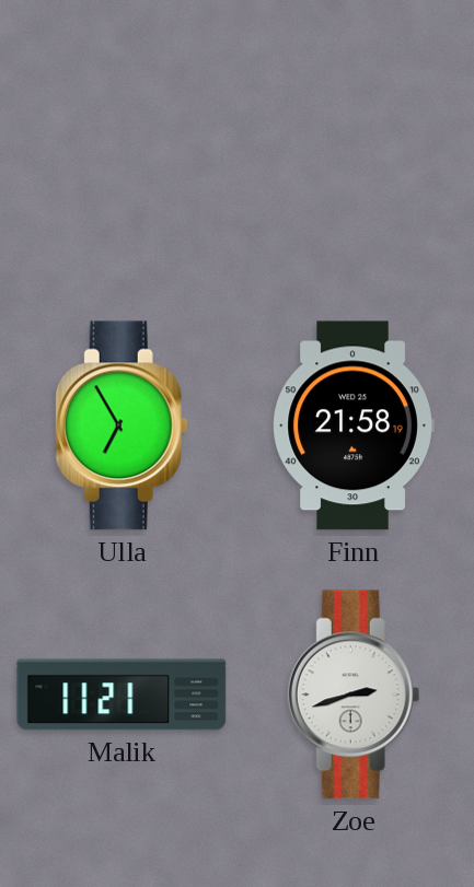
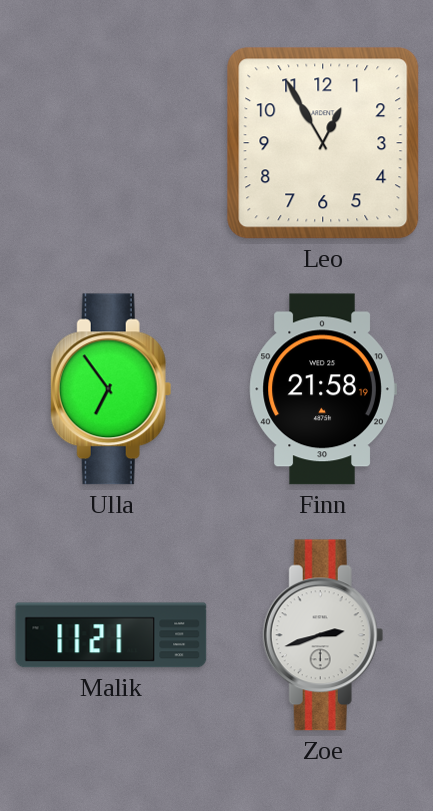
Leo: none -> 12:55
Ulla: 6:55 -> 6:54
